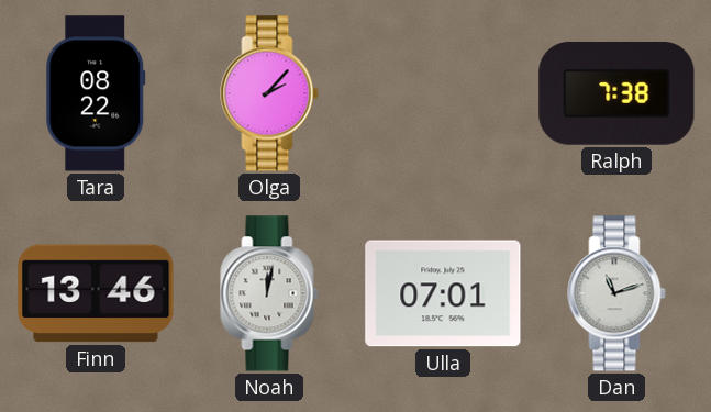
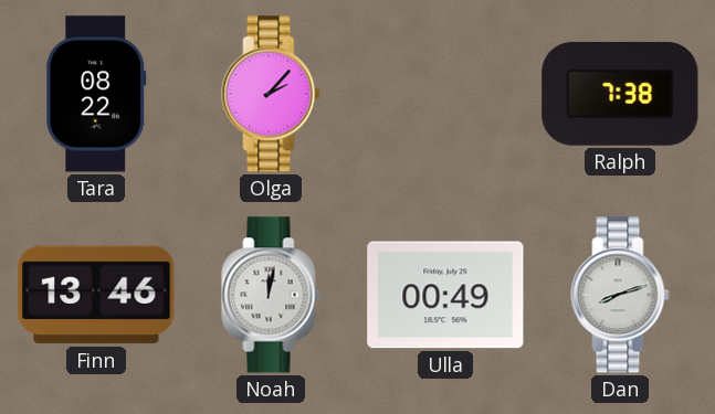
Ulla: 07:01 -> 00:49
Dan: 11:12 -> 8:12
